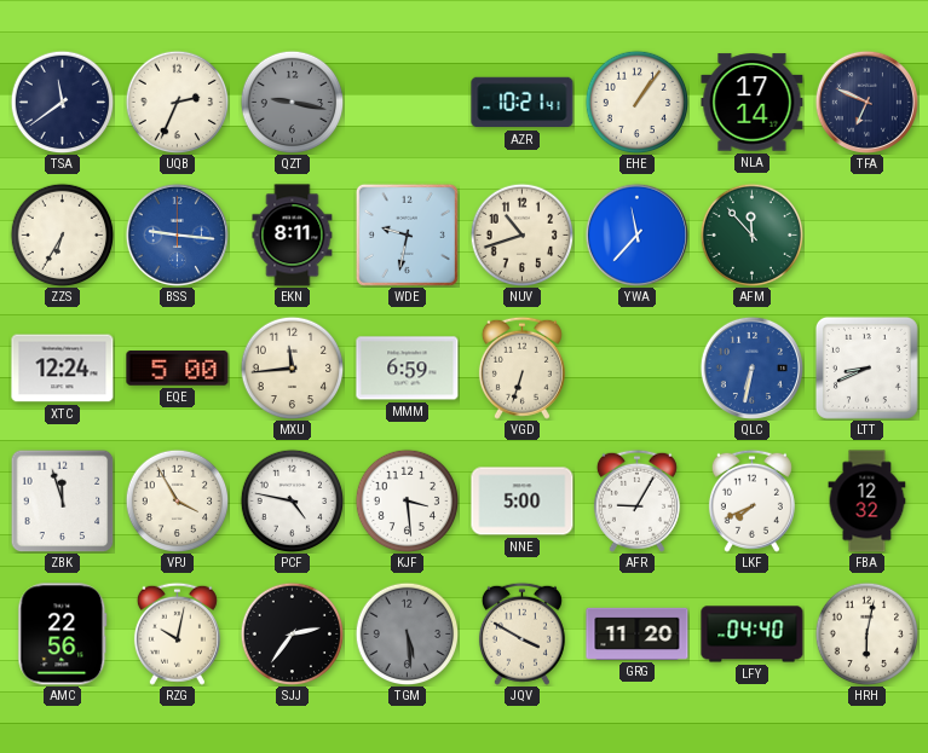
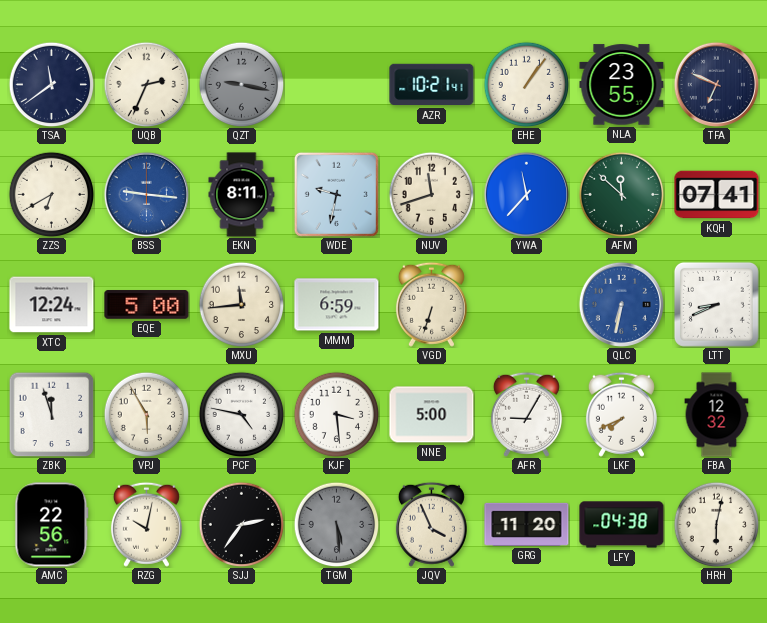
NLA: 17:14 -> 23:55
ZZS: 6:35 -> 6:40
NUV: 10:42 -> 11:42
AFM: 11:53 -> 11:52
KQH: none -> 07:41
VPJ: 3:55 -> 5:55
JQV: 3:50 -> 3:56
LFY: 04:40 -> 04:38
